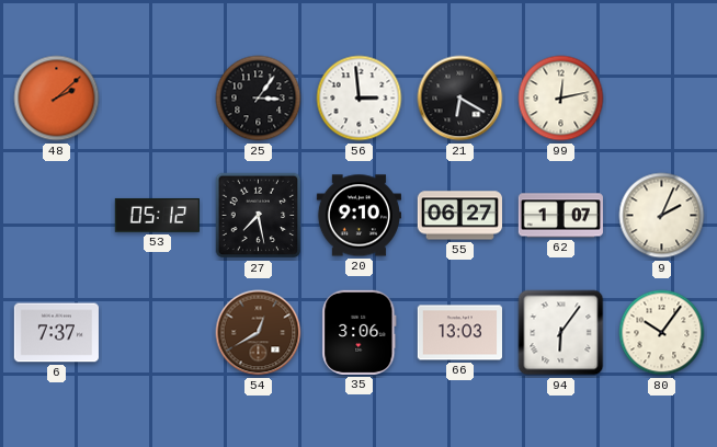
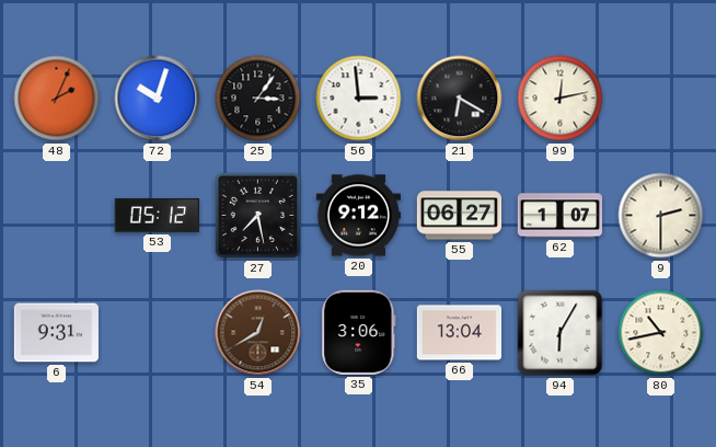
48: 2:08 -> 2:04
72: none -> 10:03
20: 9:10 -> 9:12
9: 2:04 -> 2:30
6: 7:37 -> 9:31
66: 13:03 -> 13:04
94: 6:06 -> 6:05
80: 10:06 -> 10:43
